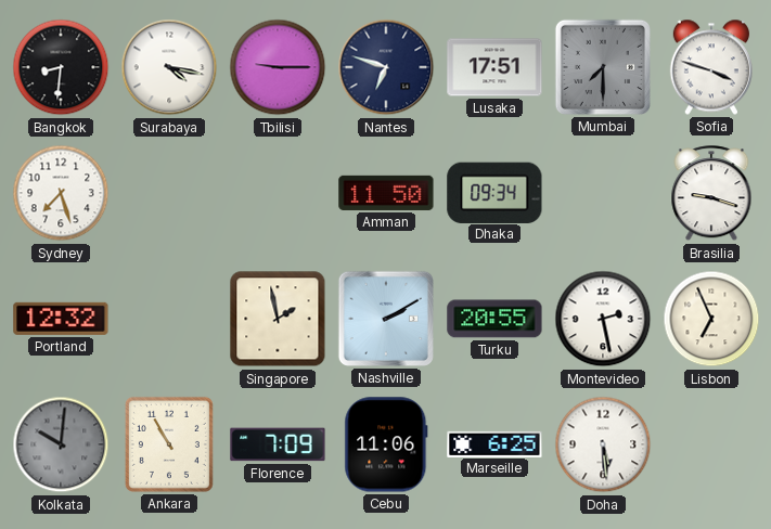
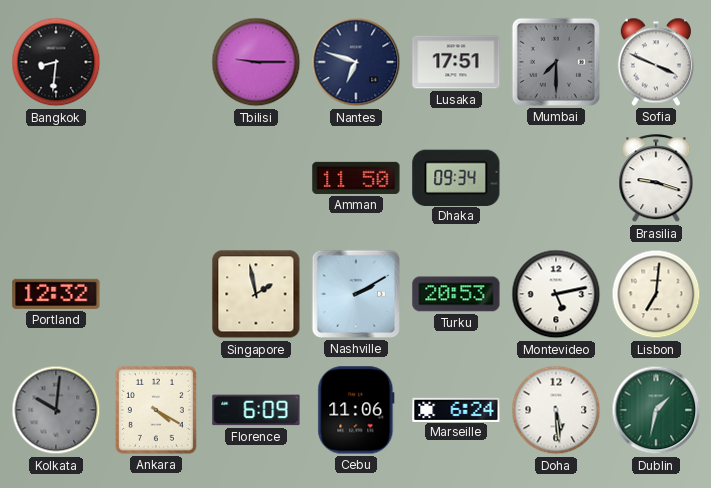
Surabaya: 4:17 -> none
Sofia: 3:48 -> 3:49
Sydney: 7:27 -> none
Turku: 20:55 -> 20:53
Montevideo: 2:28 -> 5:13
Lisbon: 6:56 -> 7:01
Ankara: 10:55 -> 4:20
Florence: 7:09 -> 6:09
Marseille: 6:25 -> 6:24
Dublin: none -> 1:32
